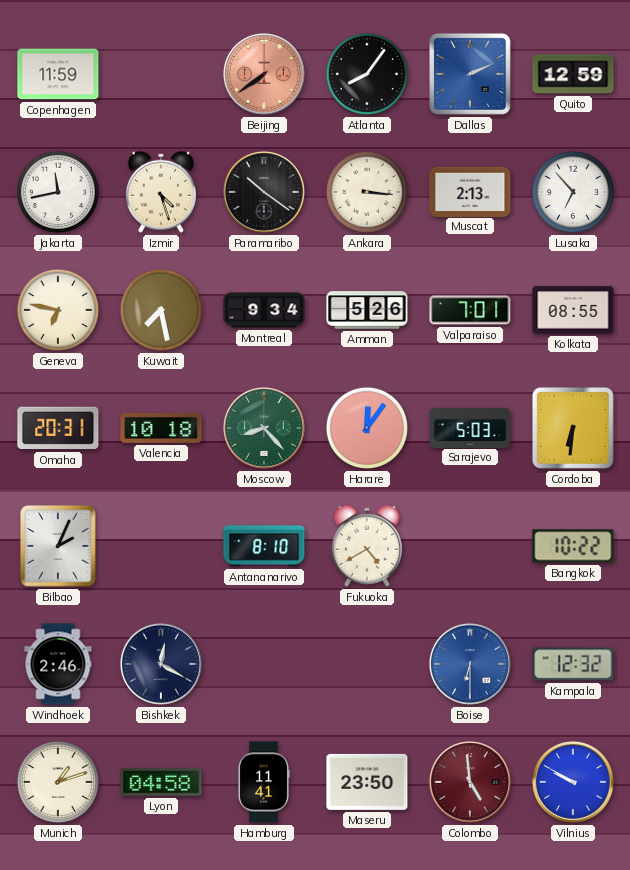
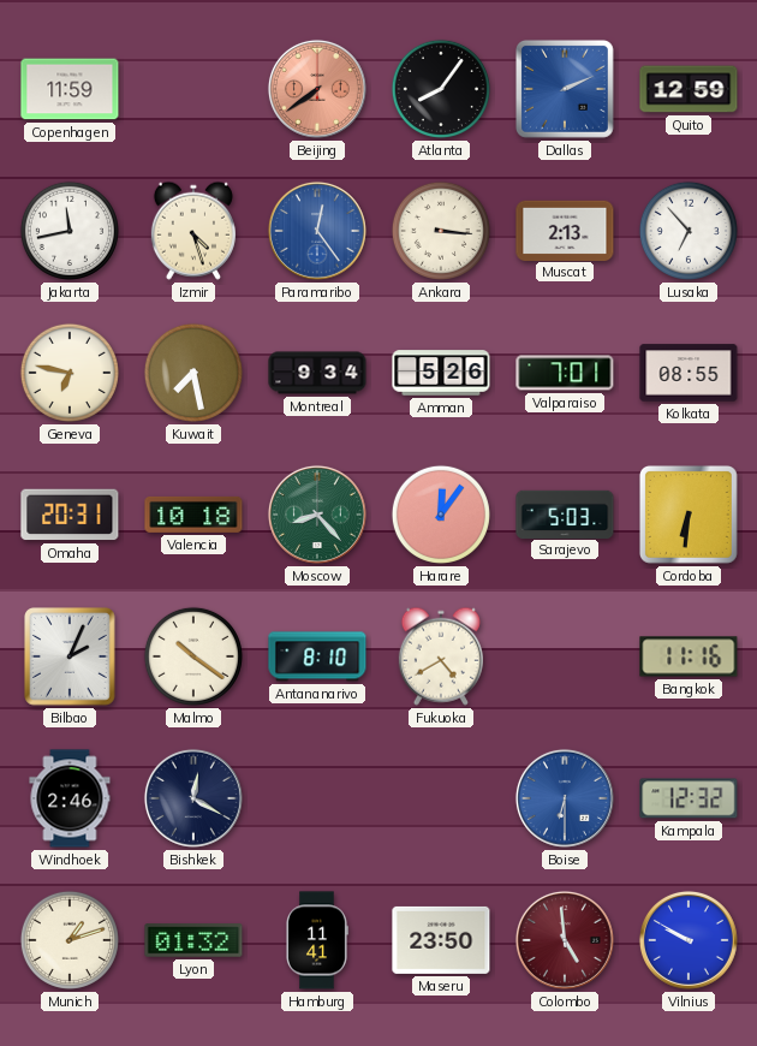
Paramaribo: 10:21 -> 12:24
Paramaribo dial: black -> blue
Malmo: none -> 10:21
Bangkok: 10:22 -> 11:16
Lyon: 04:58 -> 01:32
